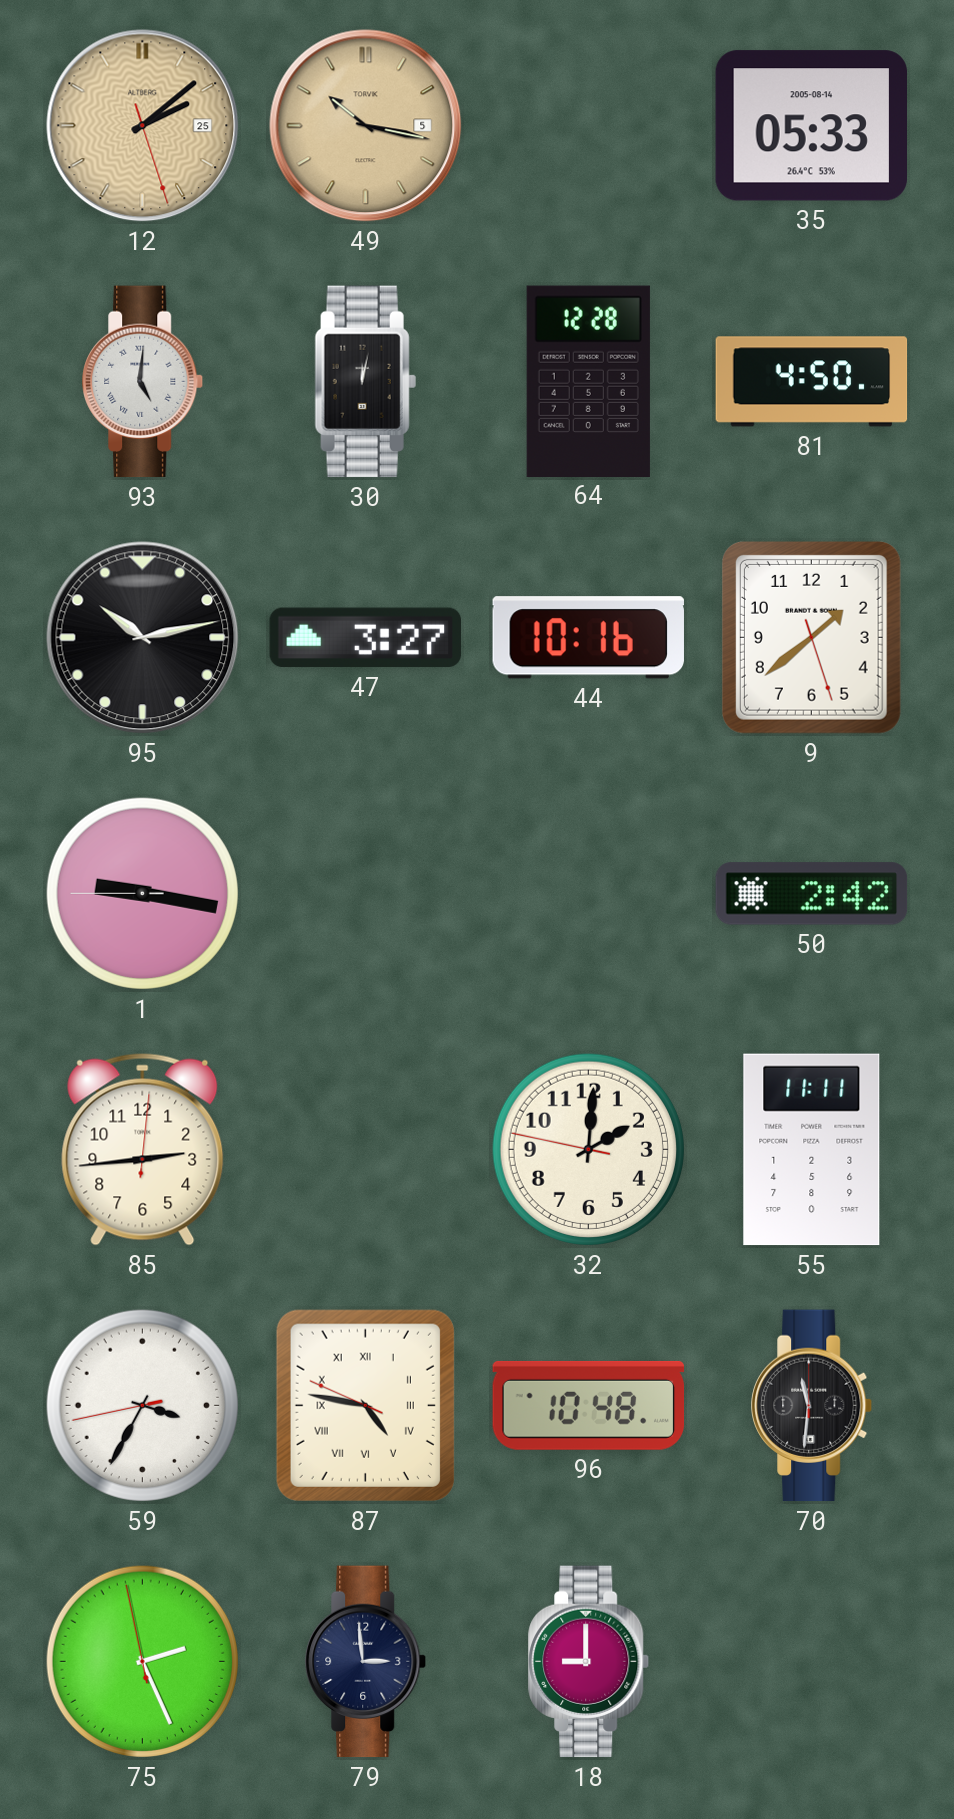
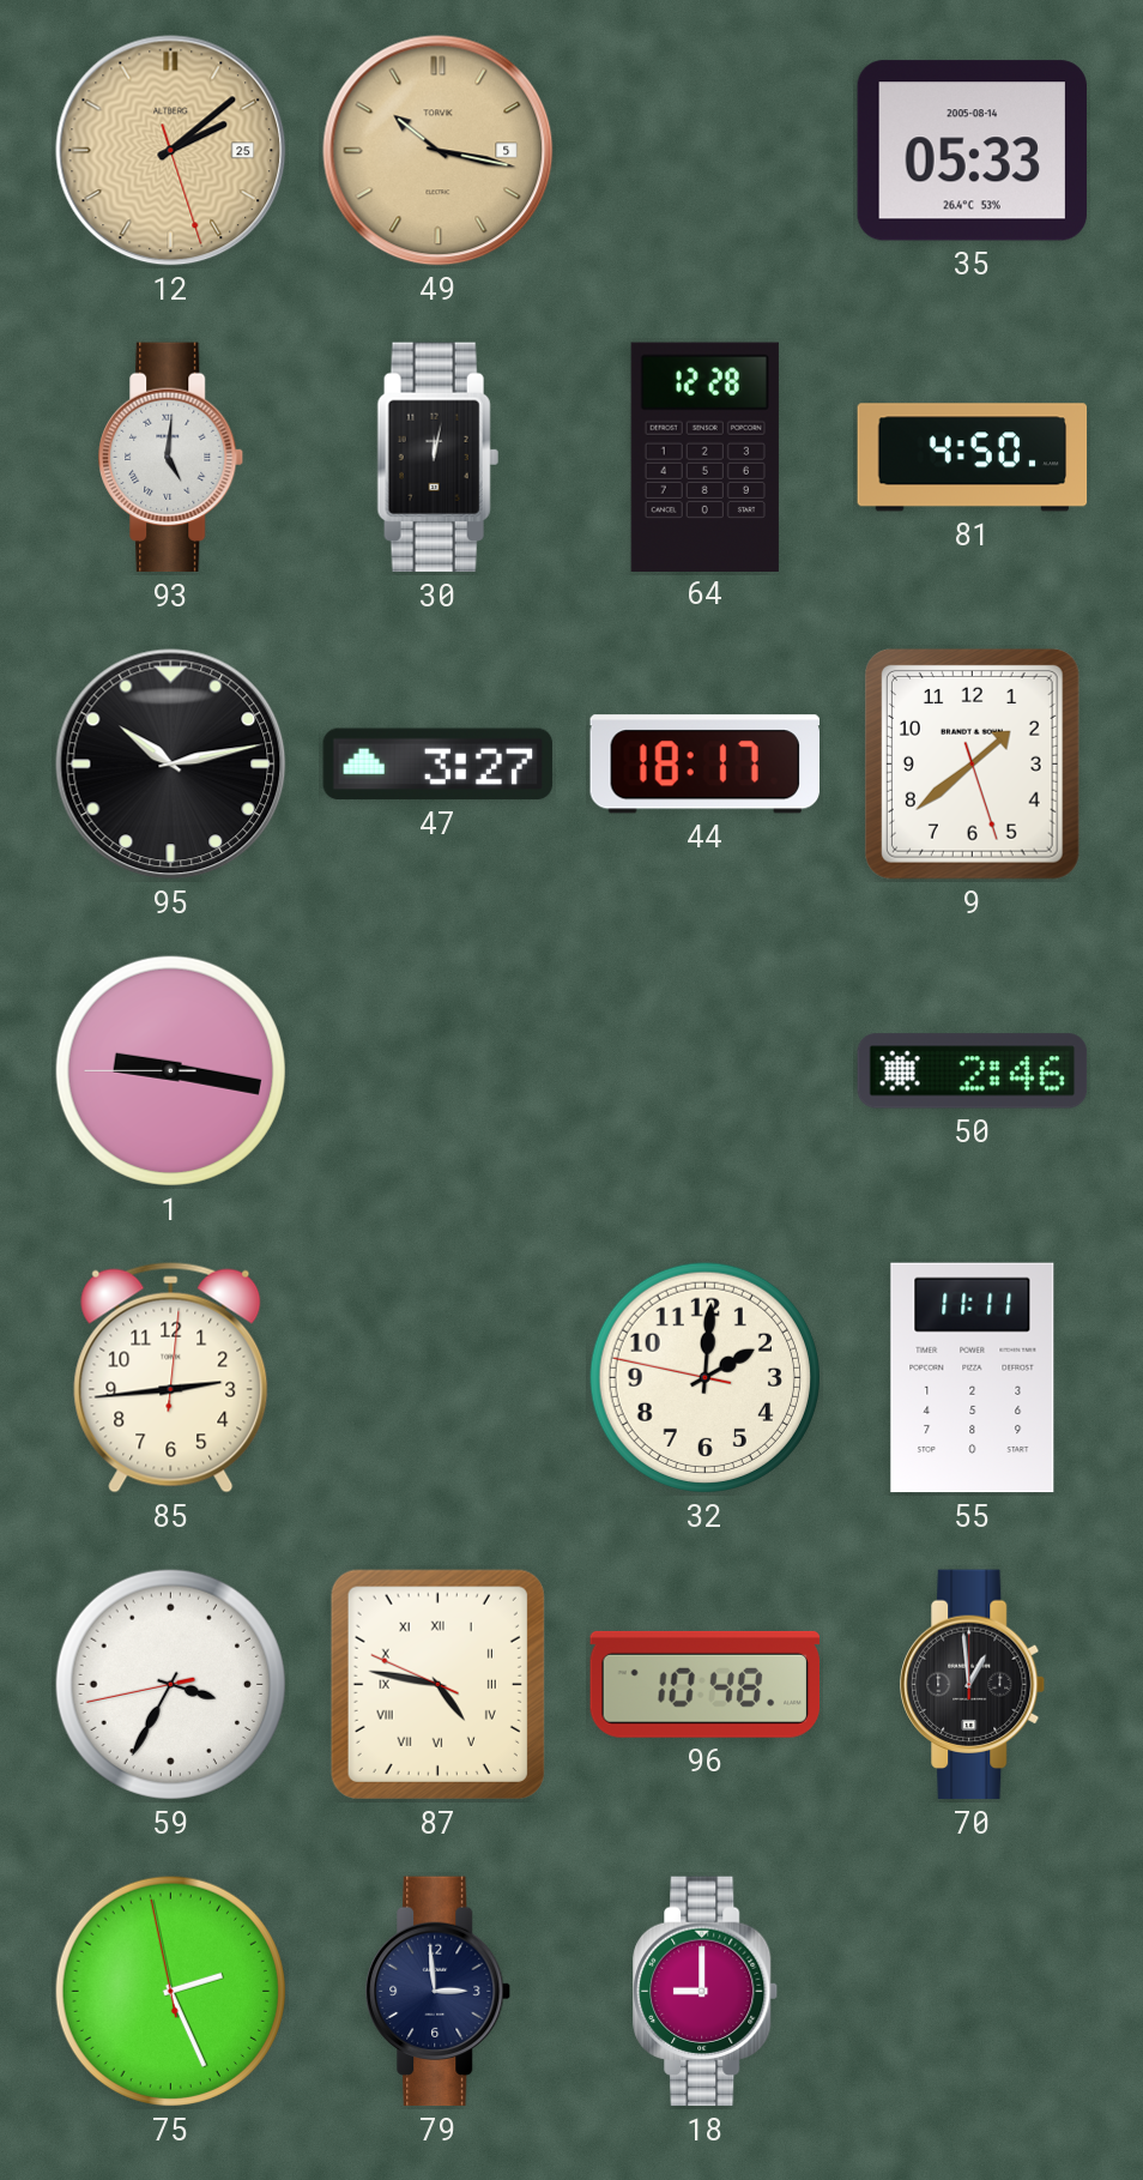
44: 10:16 -> 18:17
50: 2:42 -> 2:46
70: 11:31 -> 12:59
